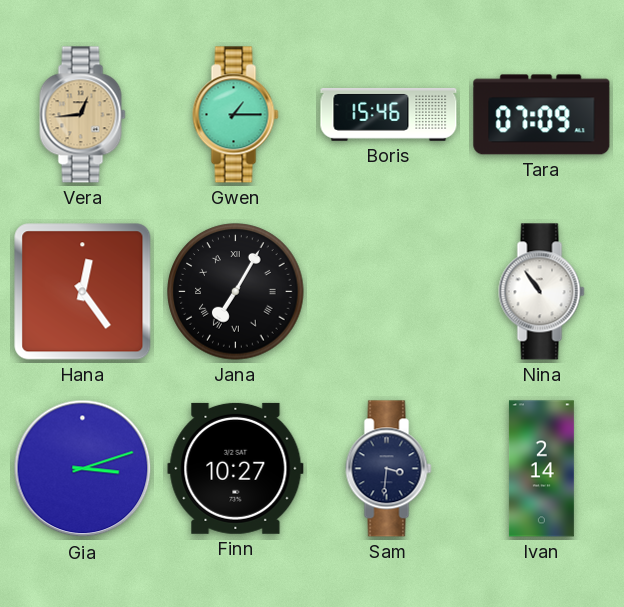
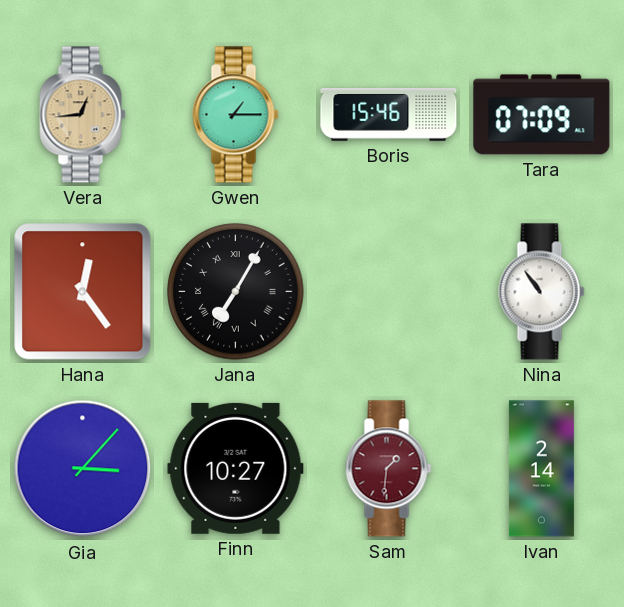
Gia: 3:12 -> 3:07
Sam: 3:31 -> 1:31
Sam dial: navy -> burgundy
